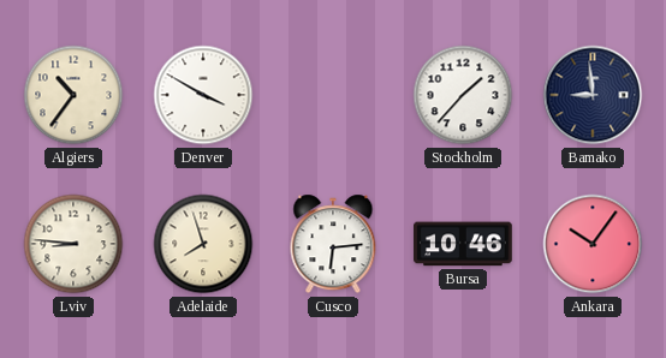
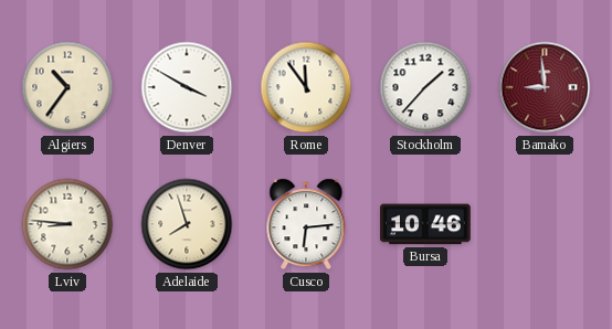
Rome: none -> 11:54
Bamako dial: navy -> burgundy
Ankara: 10:06 -> none
